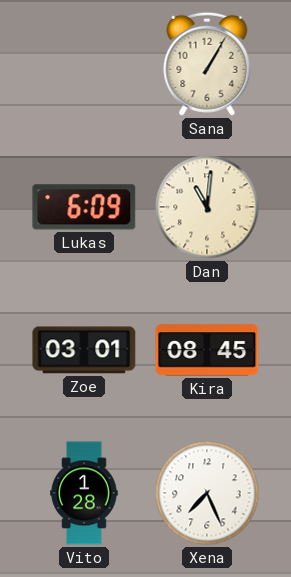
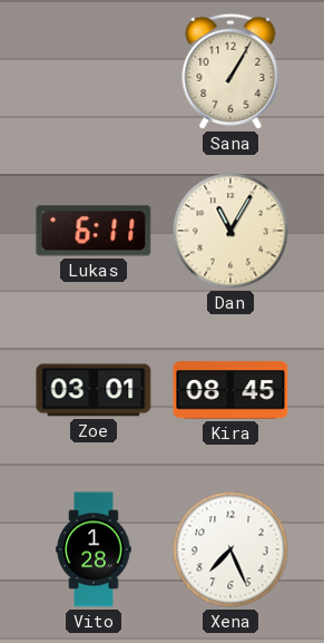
Lukas: 6:09 -> 6:11
Dan: 11:01 -> 11:05
